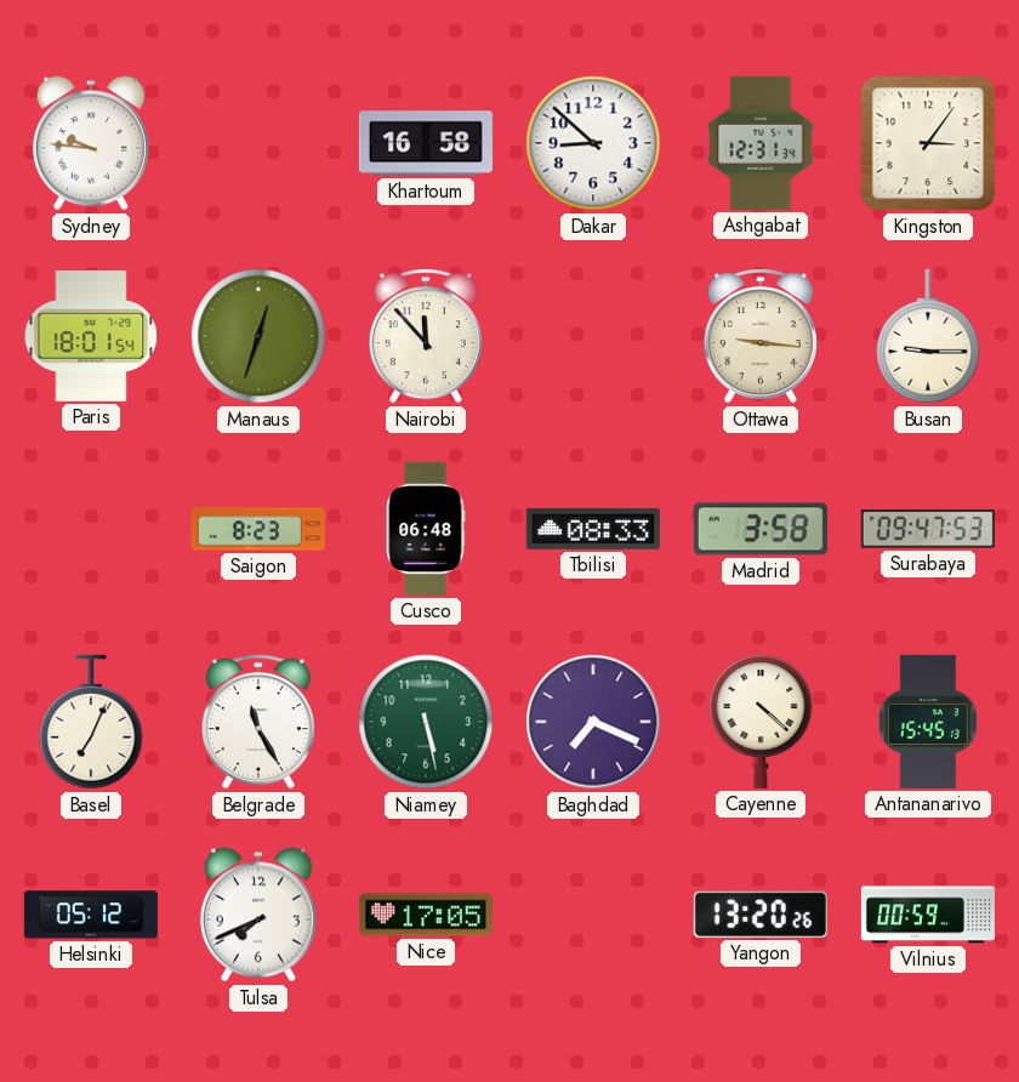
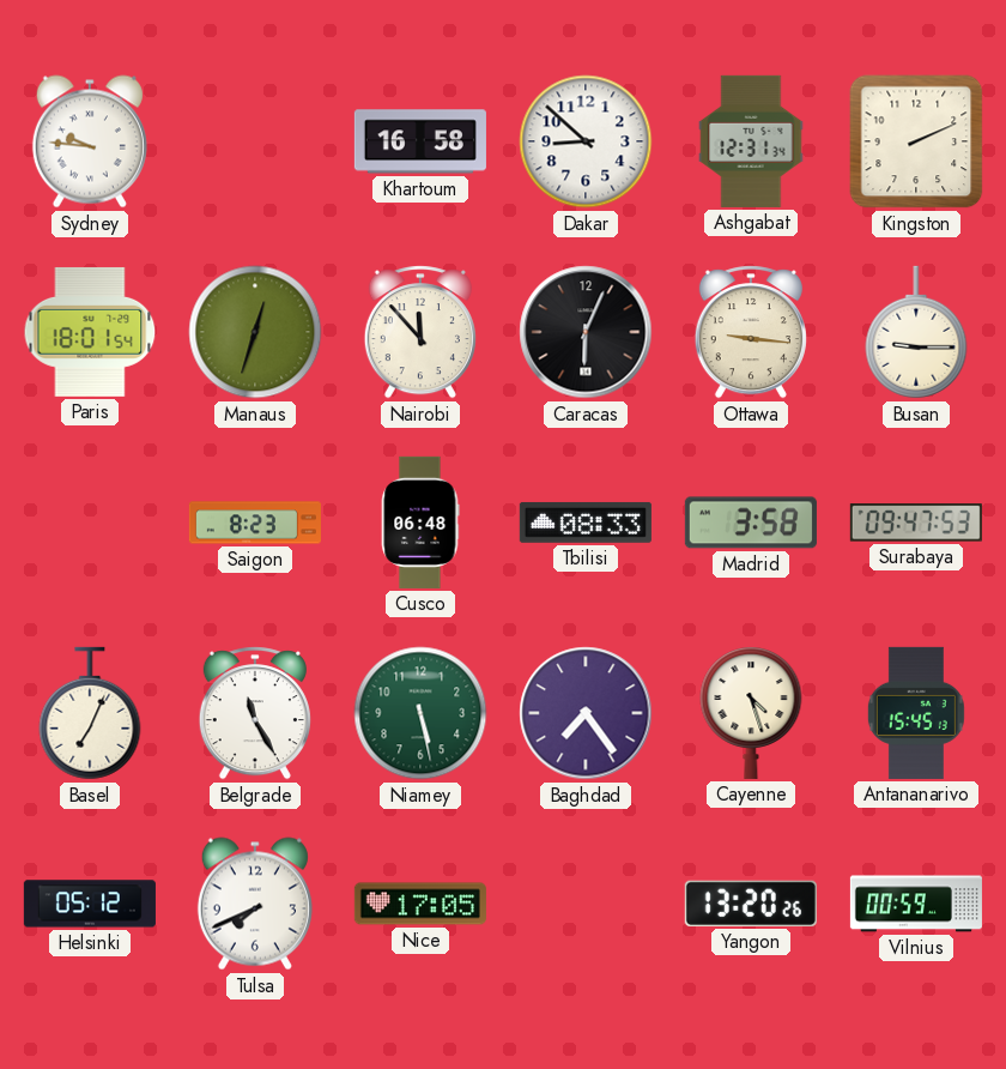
Kingston: 3:06 -> 2:11
Caracas: none -> 6:04
Baghdad: 7:19 -> 7:24
Cayenne: 4:22 -> 4:27
